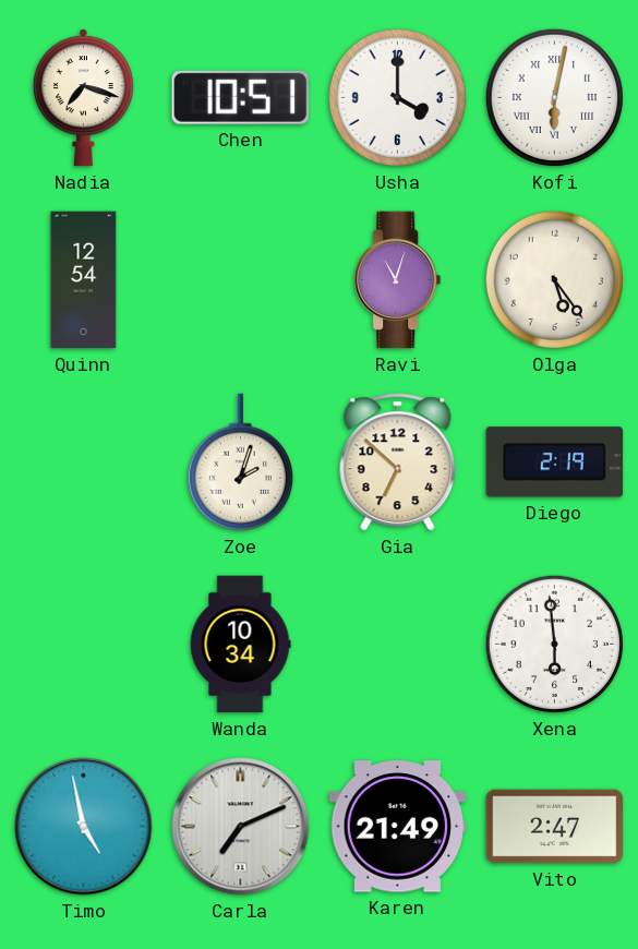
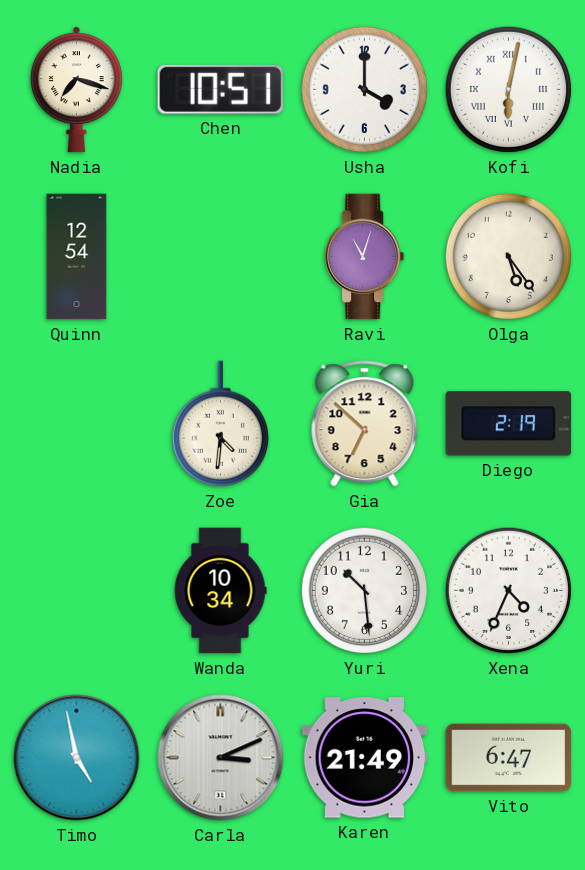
Zoe: 2:03 -> 4:31
Yuri: none -> 10:29
Xena: 5:59 -> 4:34
Carla: 7:11 -> 3:11
Vito: 2:47 -> 6:47
